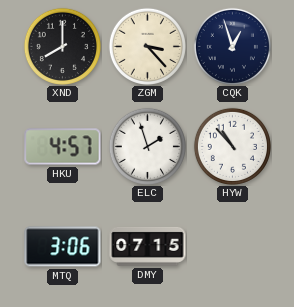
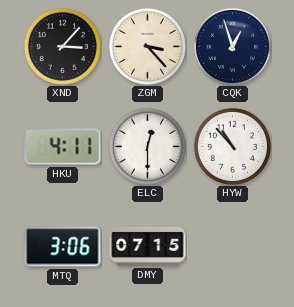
XND: 8:00 -> 3:07
HKU: 4:57 -> 4:11
ELC: 1:57 -> 12:30
